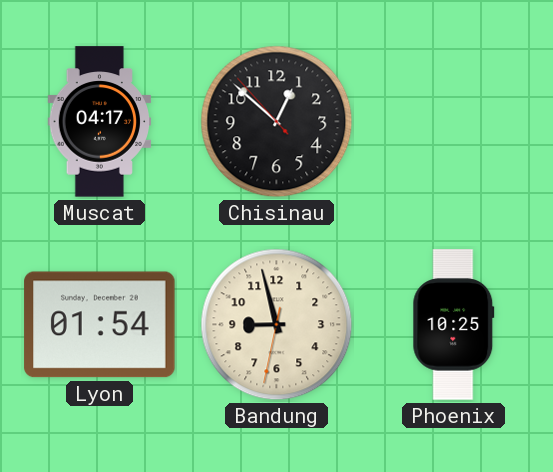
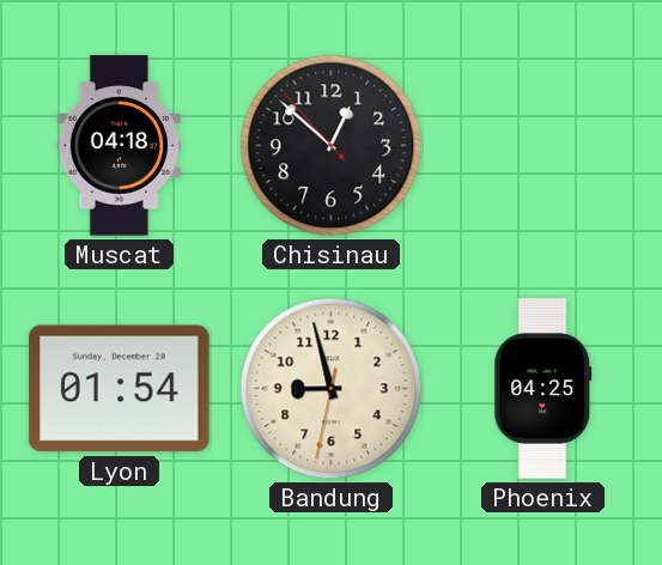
Muscat: 04:17 -> 04:18
Phoenix: 10:25 -> 04:25
